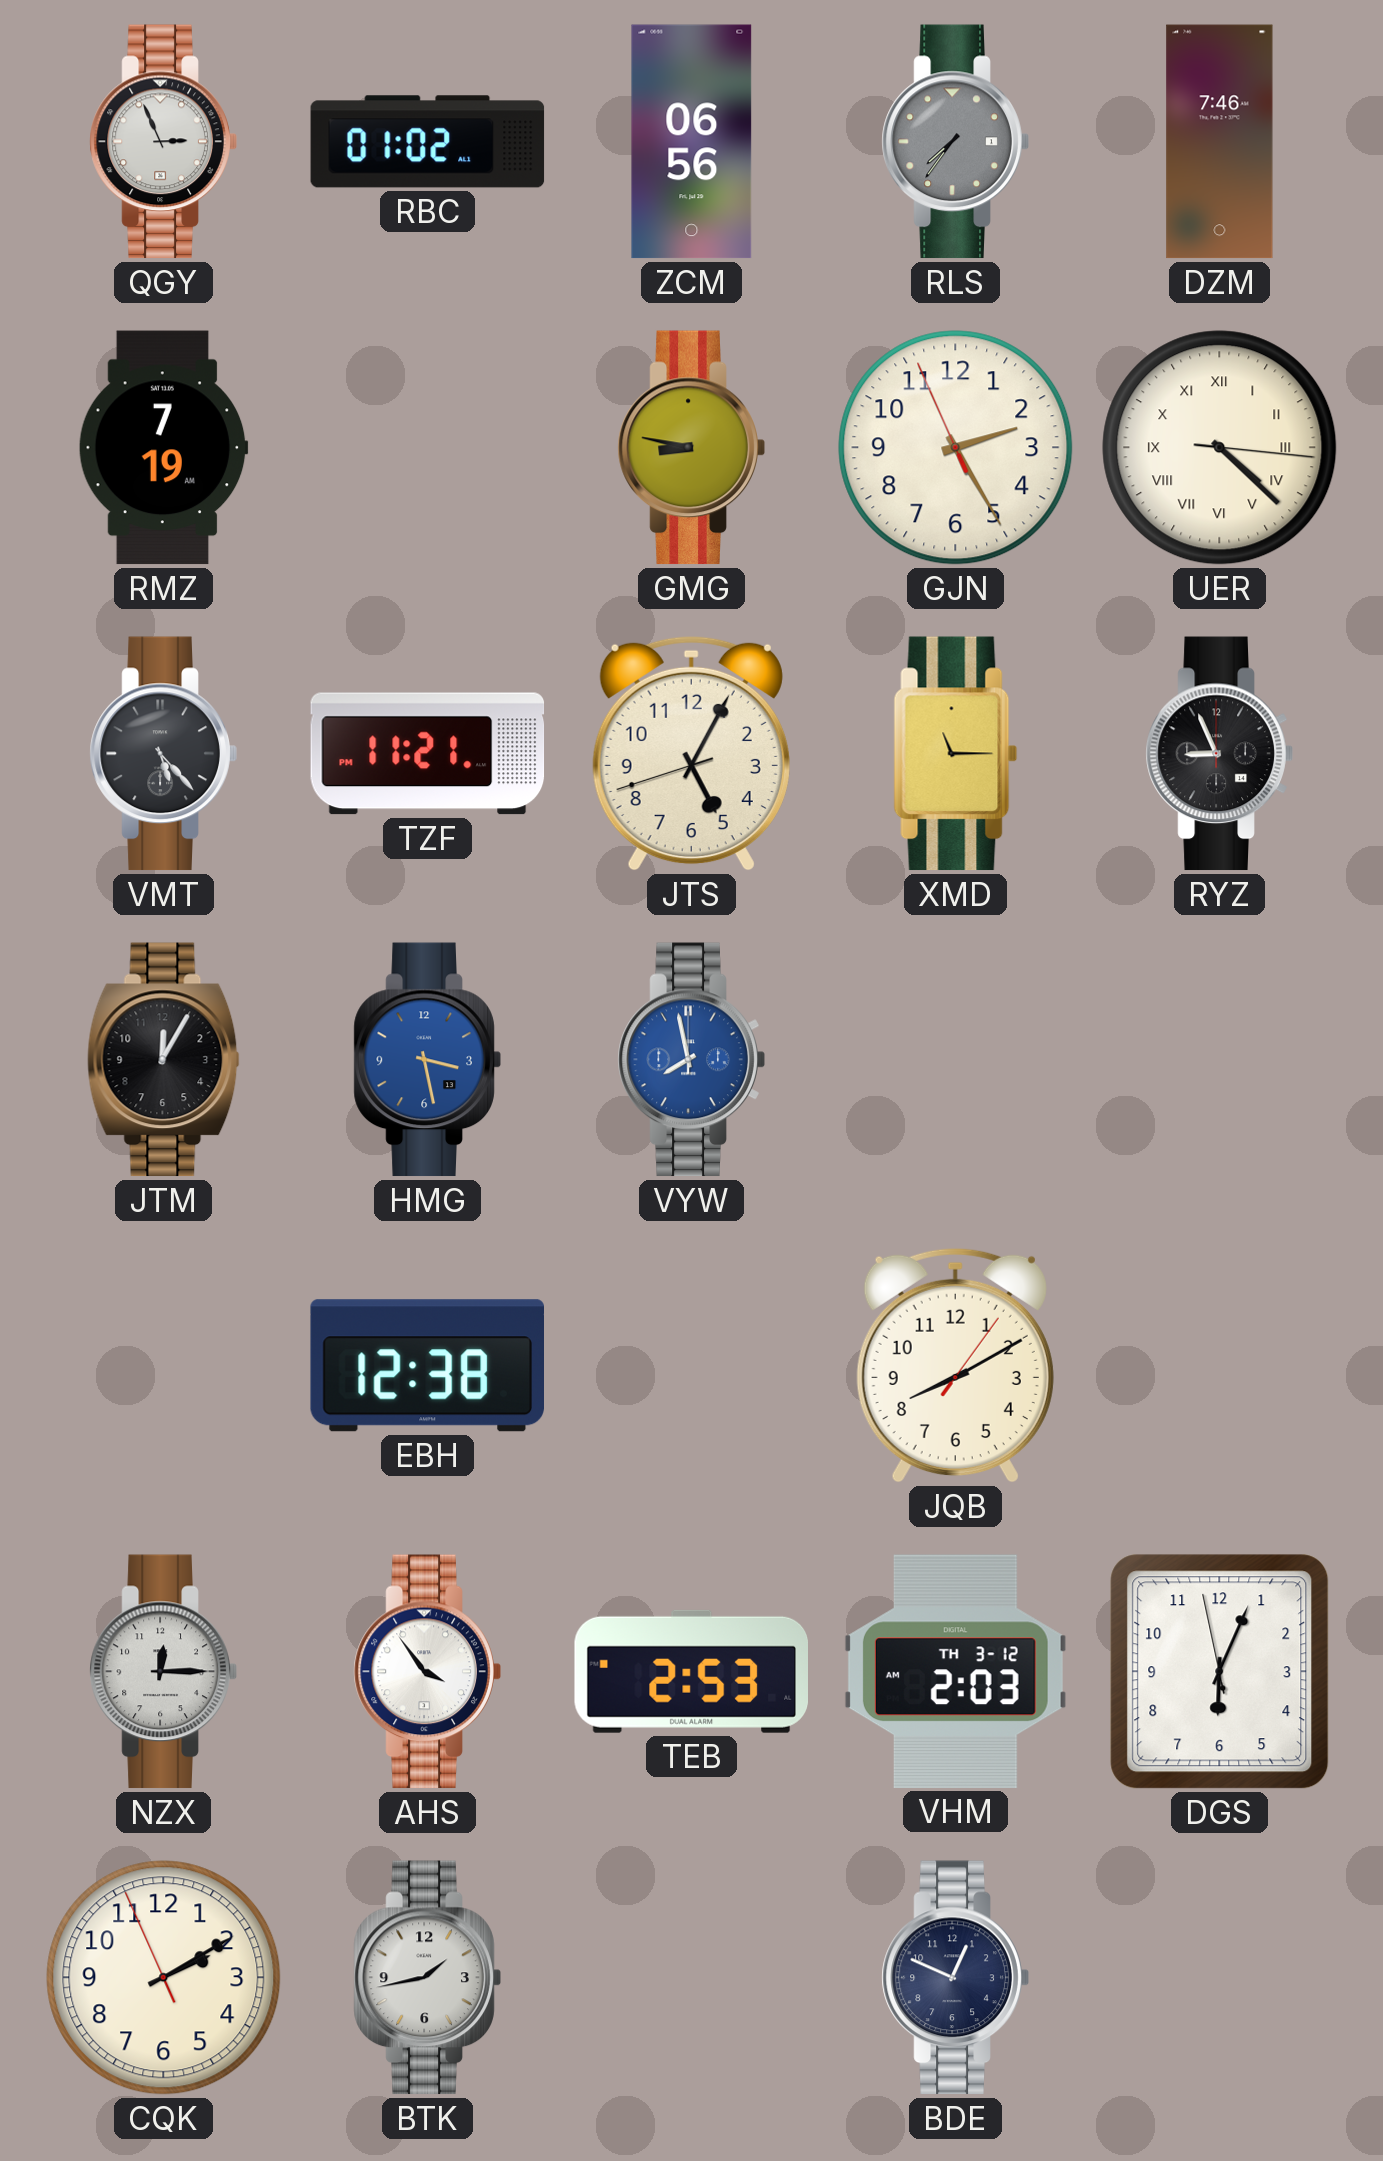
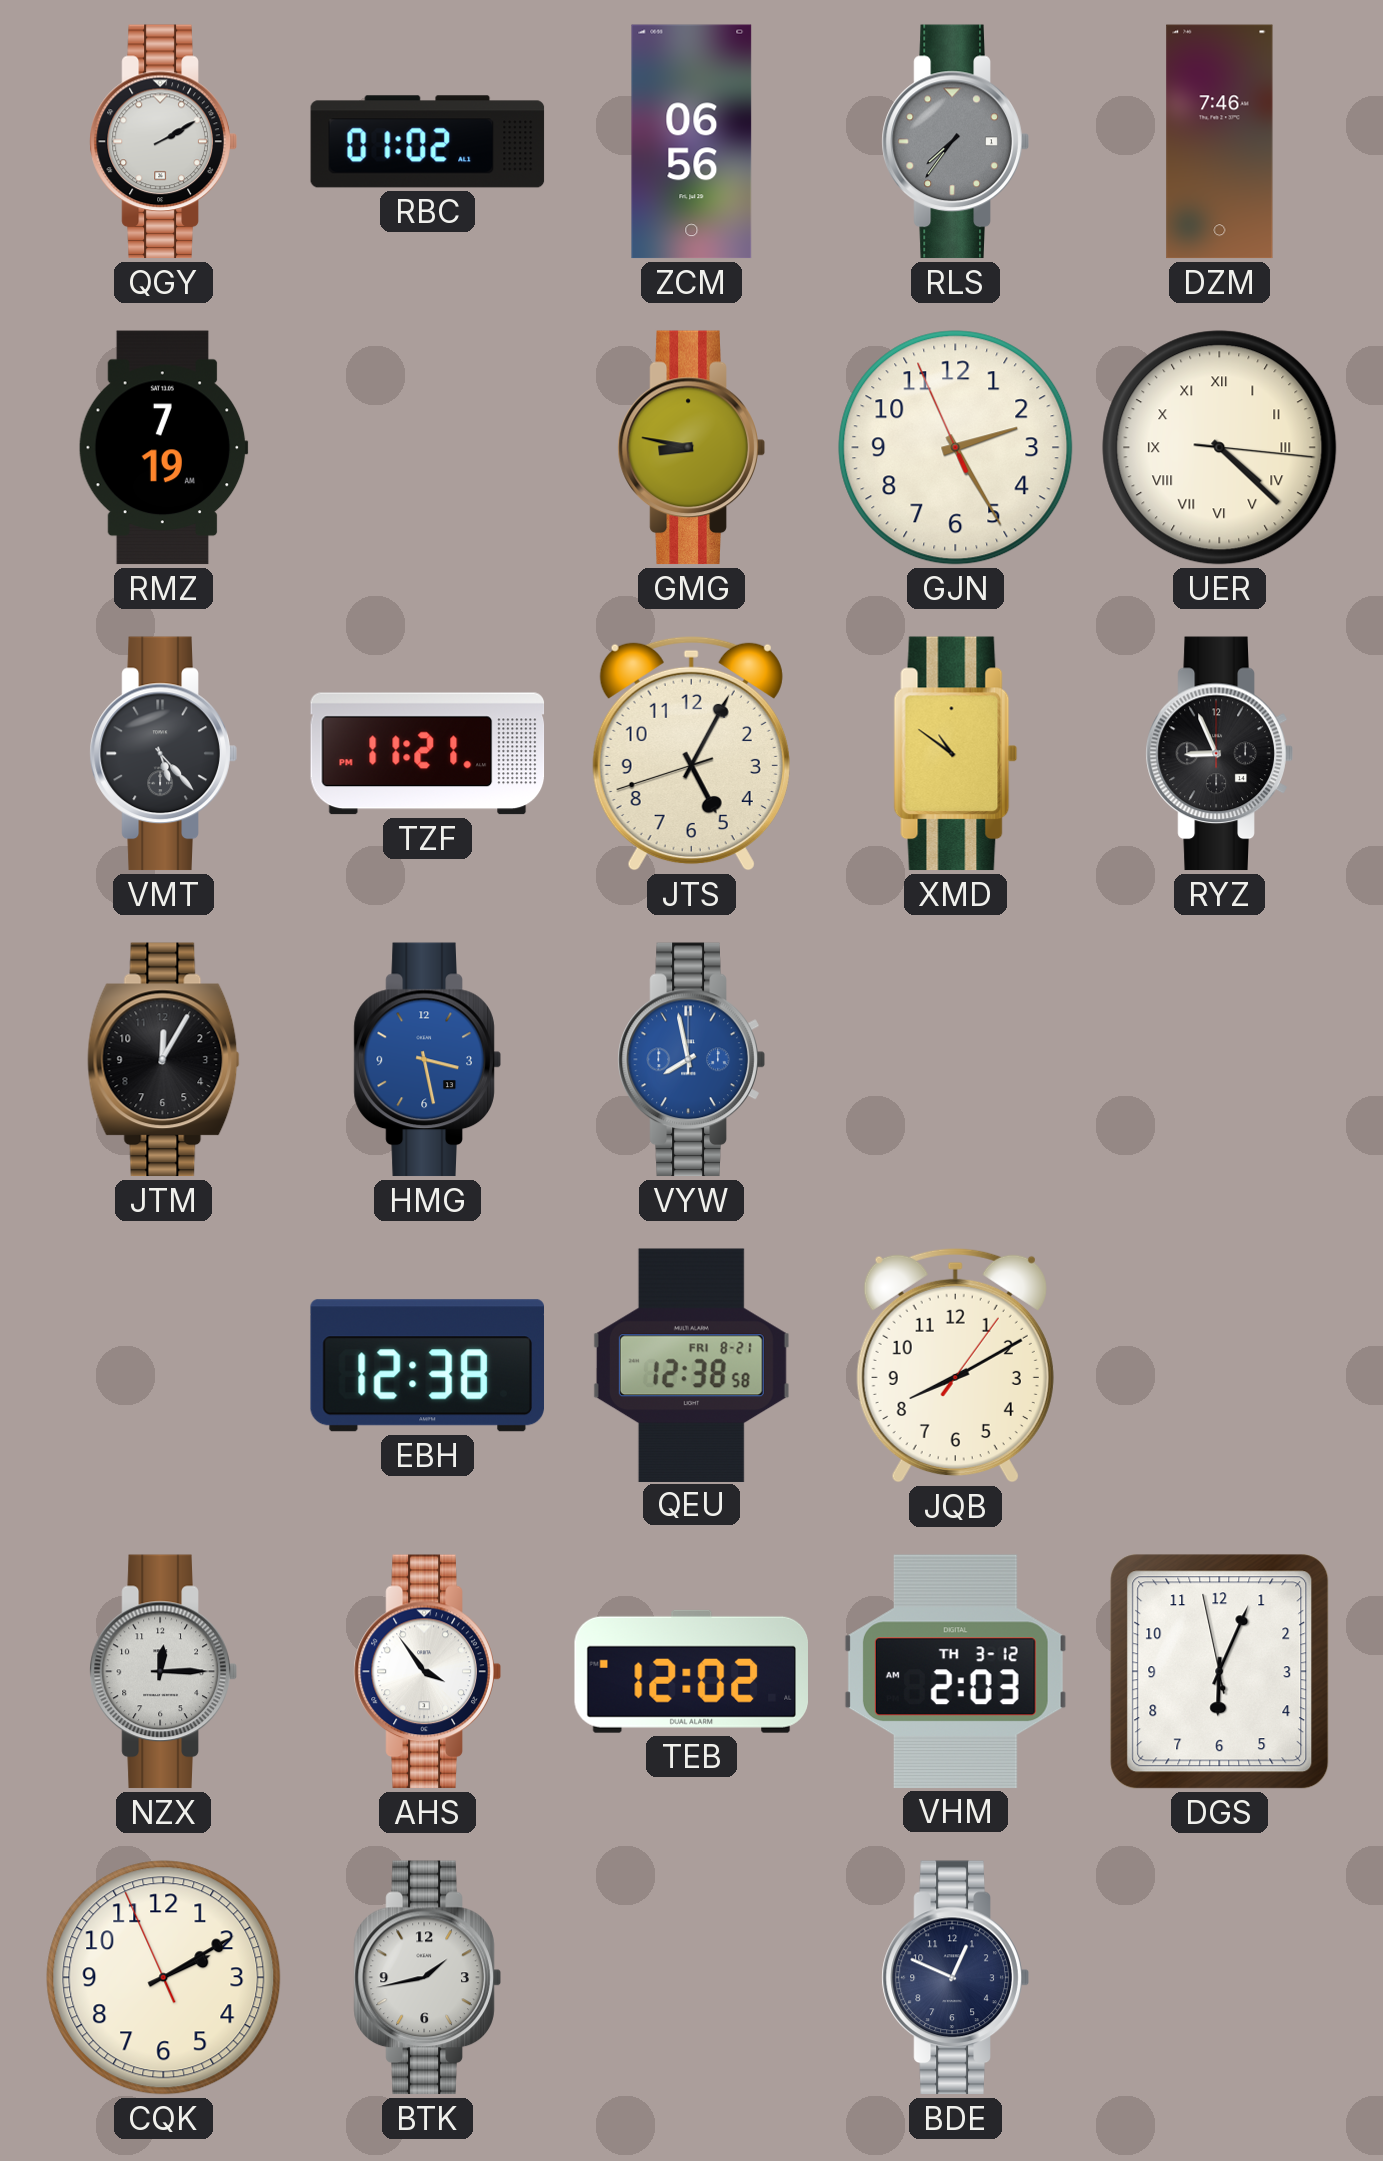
QGY: 2:56 -> 2:10
XMD: 11:15 -> 10:51
QEU: none -> 12:38
TEB: 2:53 -> 12:02
